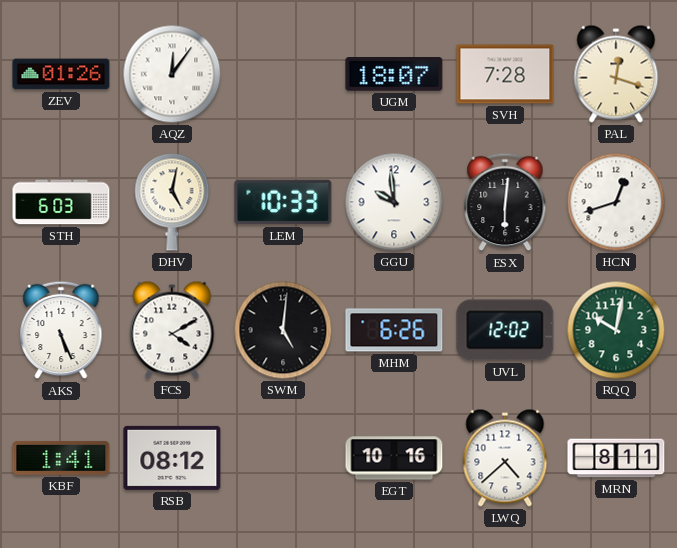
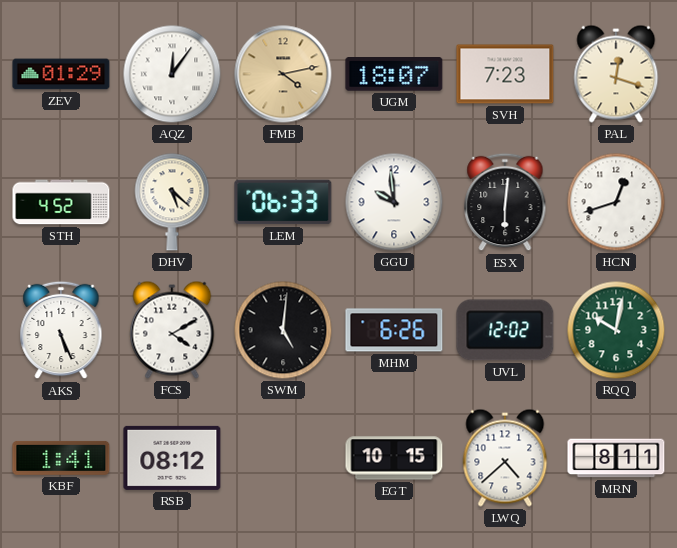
ZEV: 01:26 -> 01:29
FMB: none -> 4:13
SVH: 7:28 -> 7:23
STH: 6:03 -> 4:52
DHV: 5:02 -> 5:22
LEM: 10:33 -> 06:33
EGT: 10:16 -> 10:15
